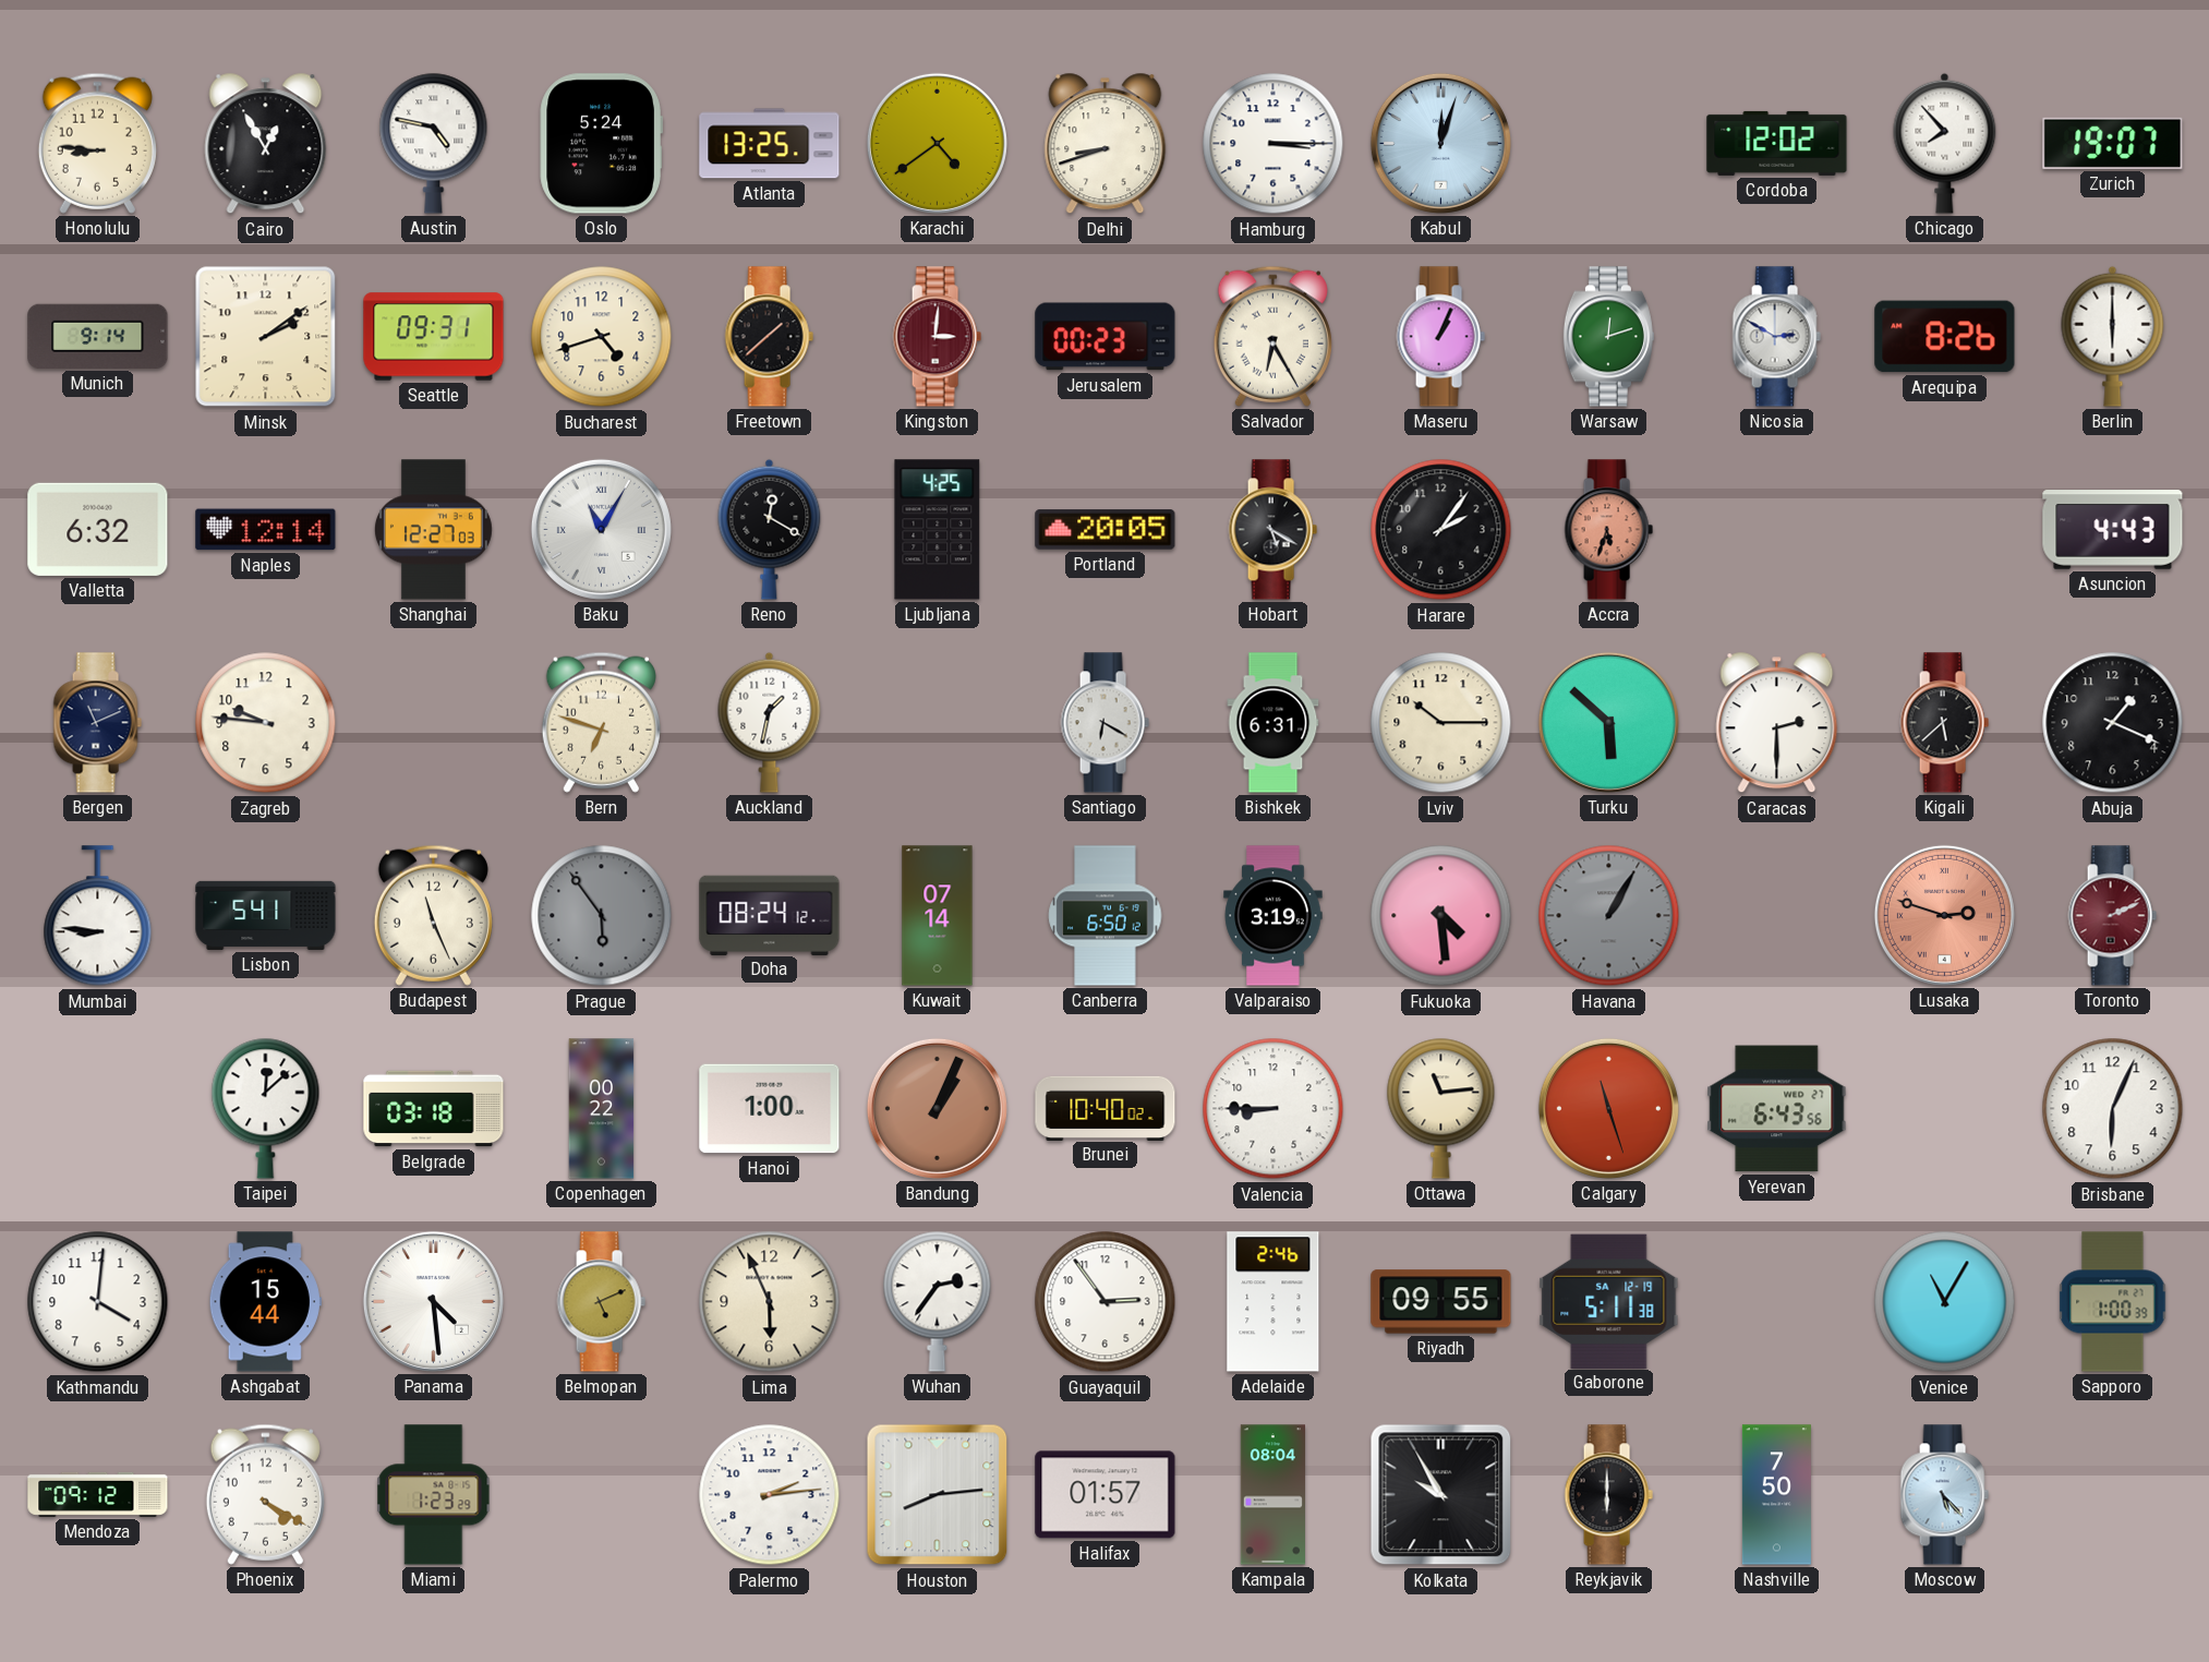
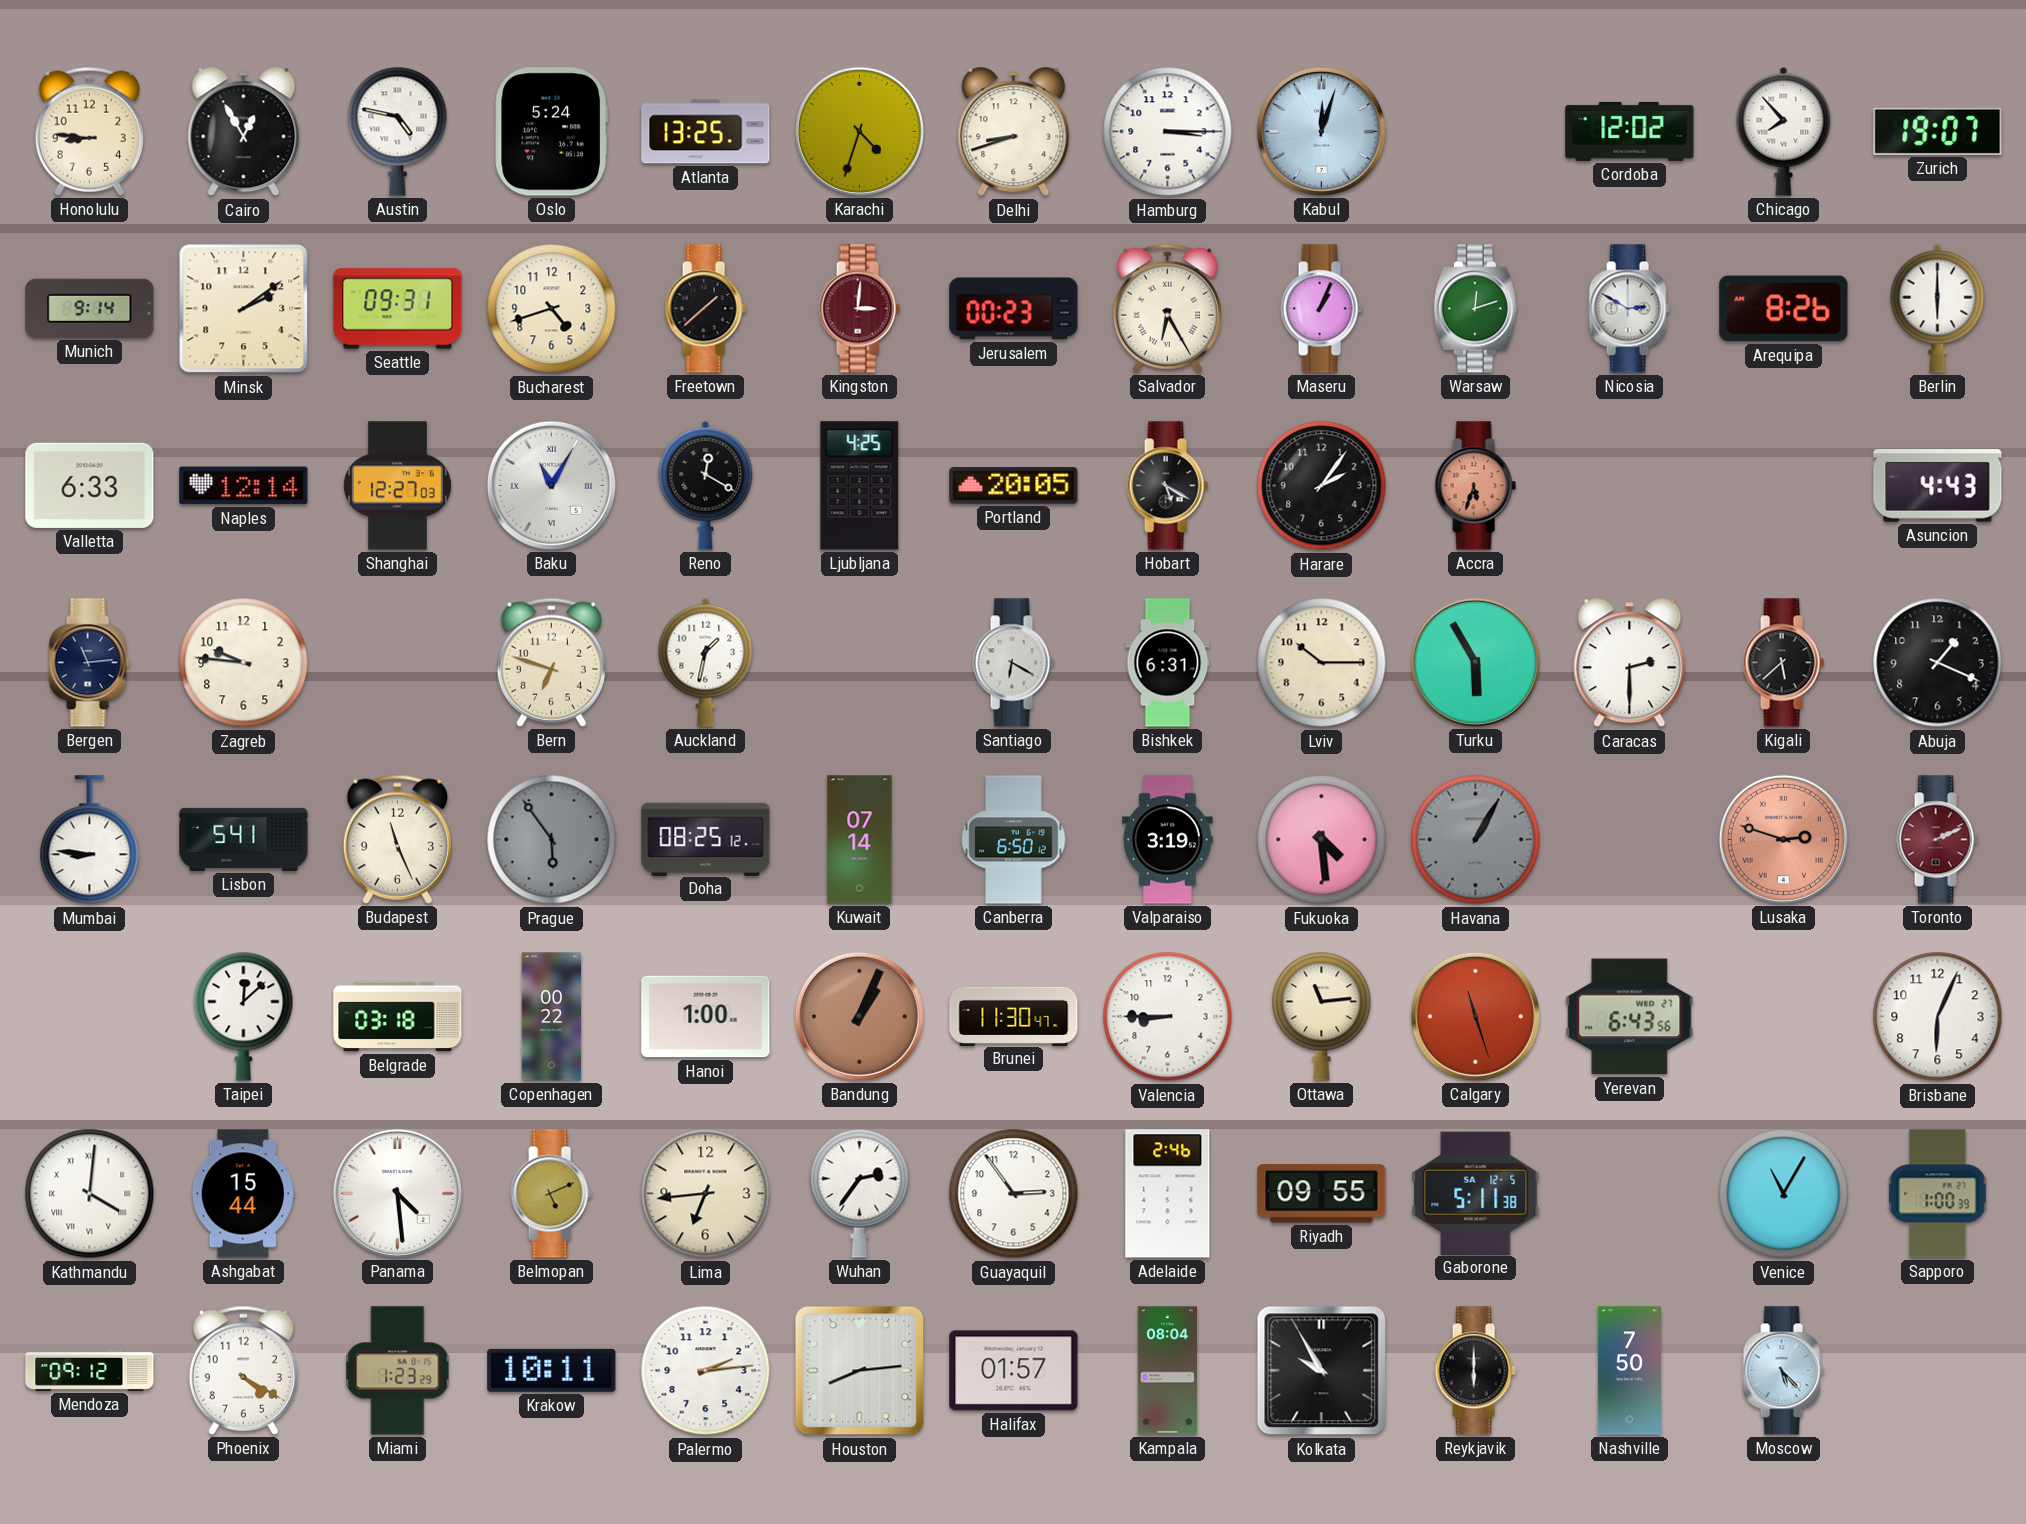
Karachi: 4:39 -> 4:33
Valletta: 6:32 -> 6:33
Bergen: 11:11 -> 11:14
Turku: 5:52 -> 5:55
Doha: 08:24 -> 08:25
Brunei: 10:40 -> 11:30
Kathmandu numerals: Arabic -> Roman
Lima: 5:56 -> 6:44
Gaborone date: SA 12-19 -> SA 12-5
Krakow: none -> 10:11
